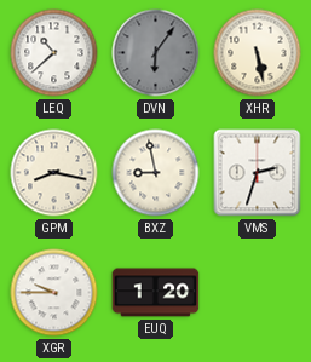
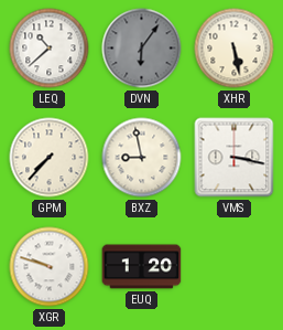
GPM: 8:17 -> 7:37
VMS: 2:33 -> 3:17
XGR: 9:45 -> 9:48
